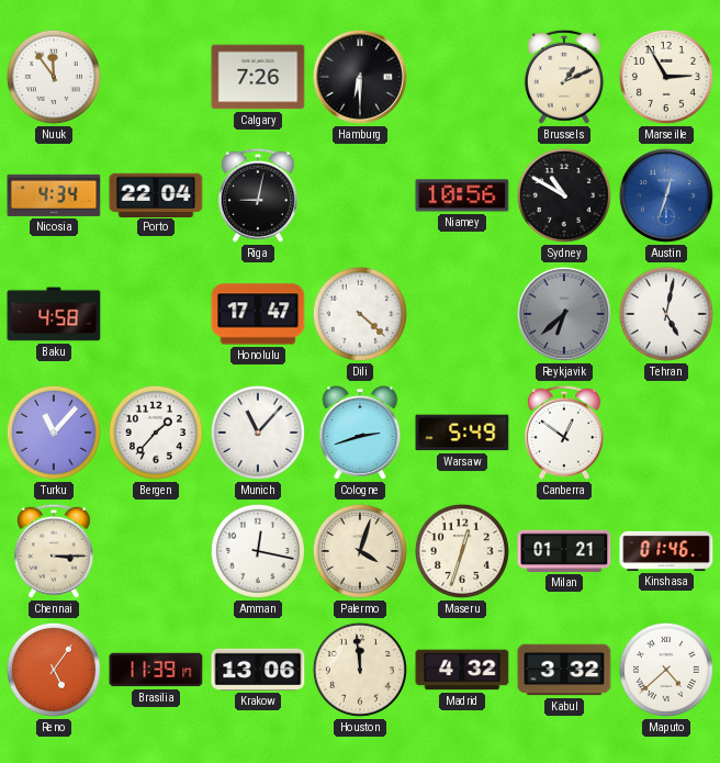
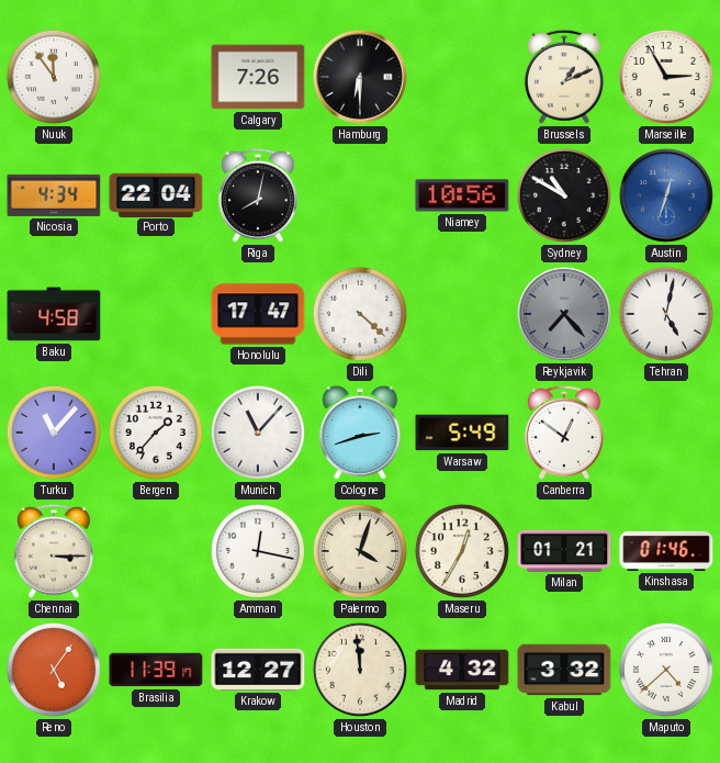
Riga: 9:02 -> 8:02
Reykjavik: 6:38 -> 7:23
Maseru: 12:33 -> 12:35
Krakow: 13:06 -> 12:27
